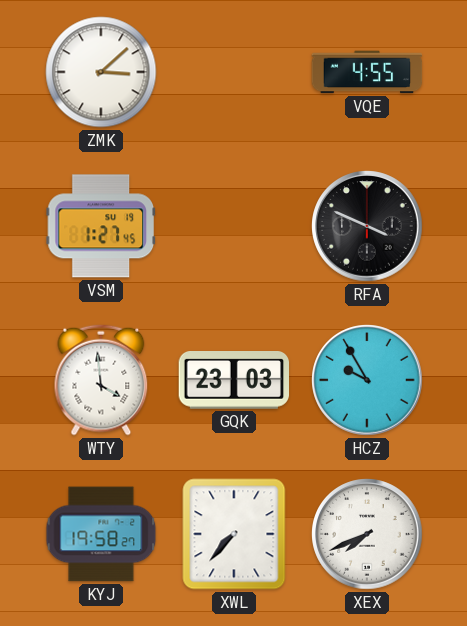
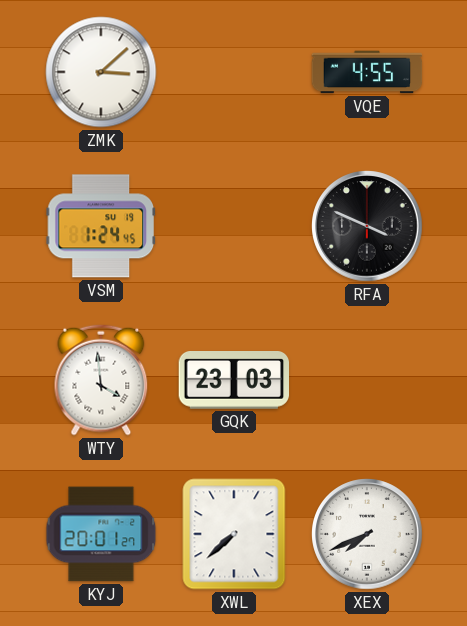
VSM: 1:27 -> 1:24
HCZ: 9:55 -> none
KYJ: 19:58 -> 20:01
XWL: 7:37 -> 7:38
